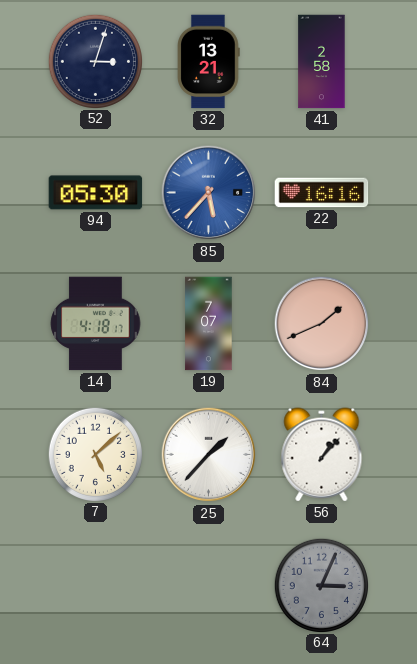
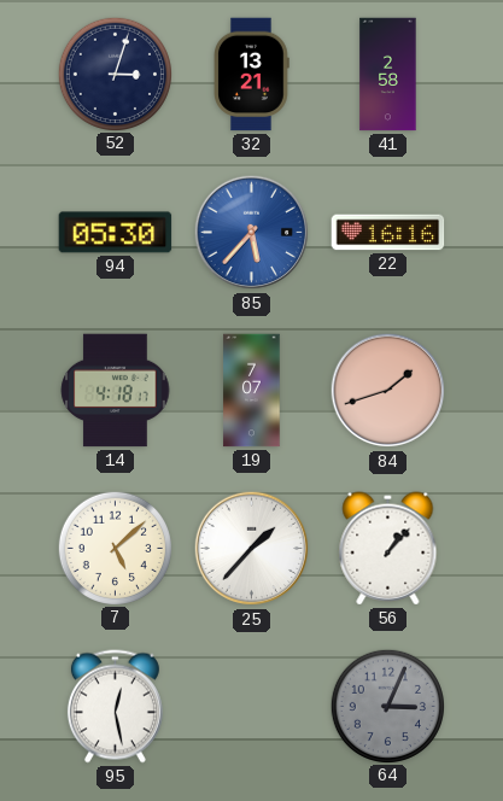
84: 1:41 -> 1:42
95: none -> 12:28
